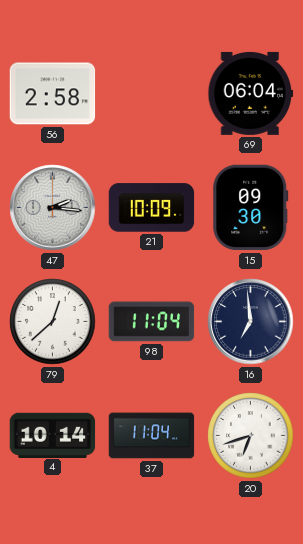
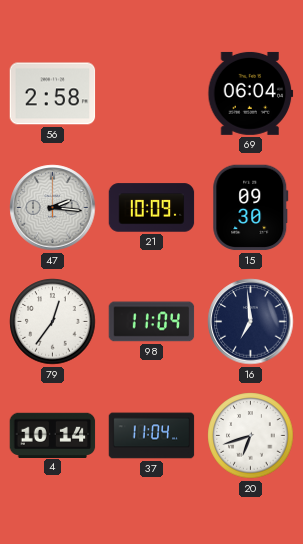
79: 12:38 -> 12:36
